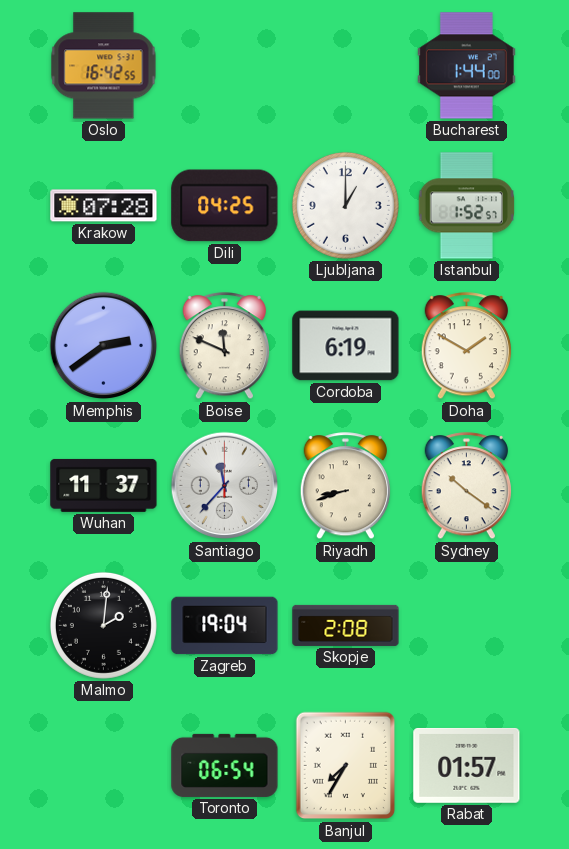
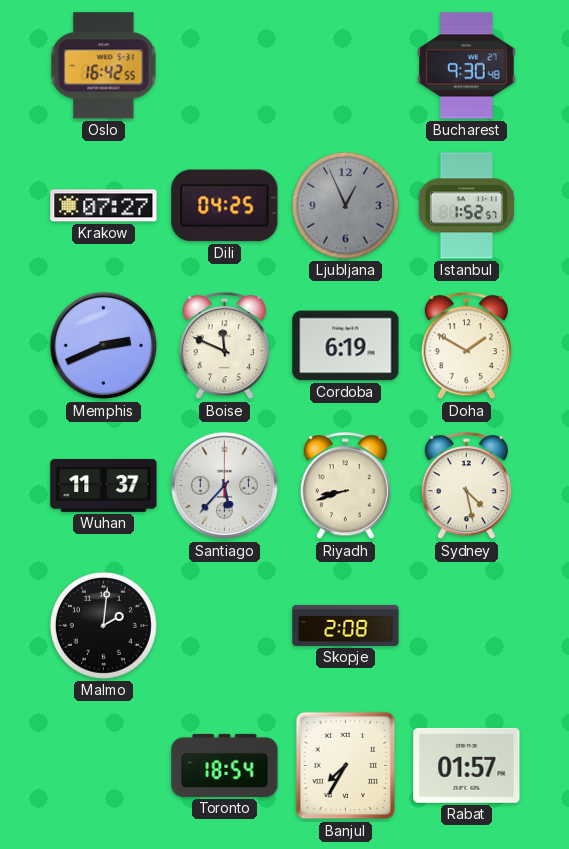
Bucharest: 1:44 -> 9:30
Krakow: 07:28 -> 07:27
Ljubljana: 1:00 -> 12:56
Ljubljana dial: white -> grey
Memphis: 2:39 -> 2:41
Santiago: 11:37 -> 5:37
Sydney: 10:21 -> 4:28
Zagreb: 19:04 -> none
Toronto: 06:54 -> 18:54
